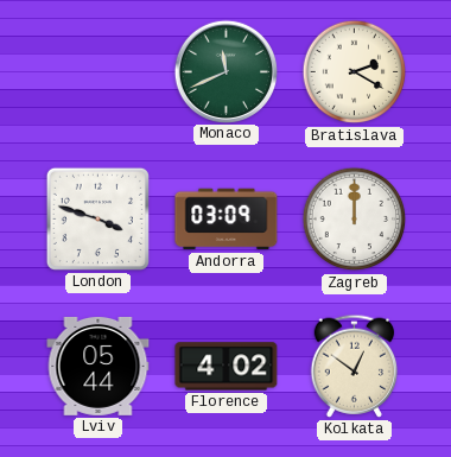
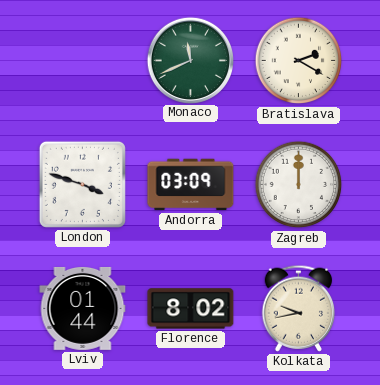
Lviv: 05:44 -> 01:44
Florence: 4:02 -> 8:02
Kolkata: 12:51 -> 9:43
